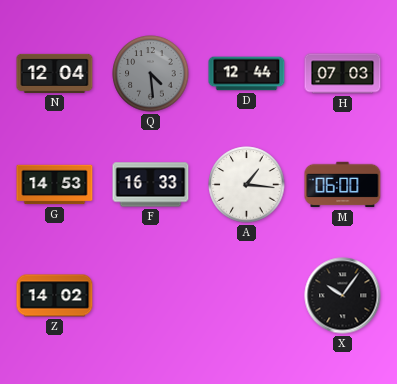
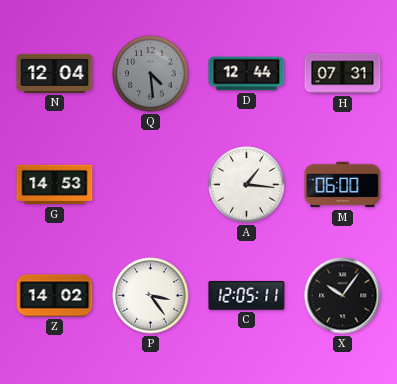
H: 07:03 -> 07:31
F: 16:33 -> none
P: none -> 3:24
C: none -> 12:05
